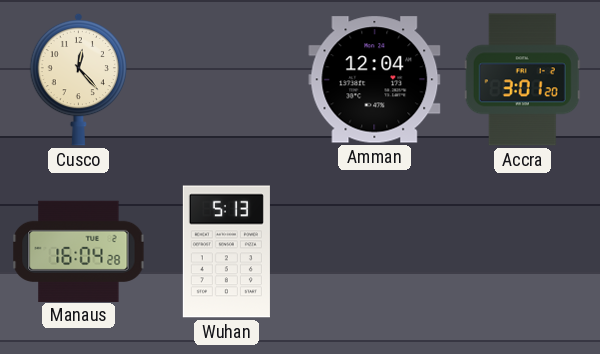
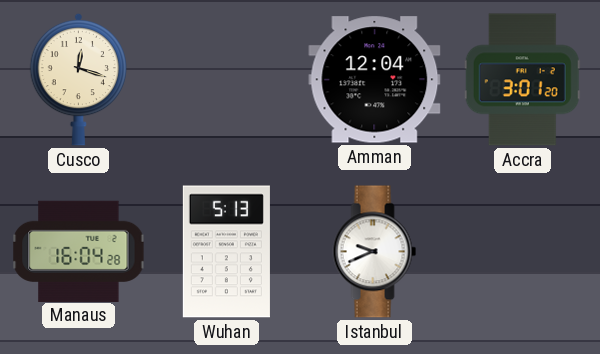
Cusco: 12:23 -> 12:18
Istanbul: none -> 9:41
